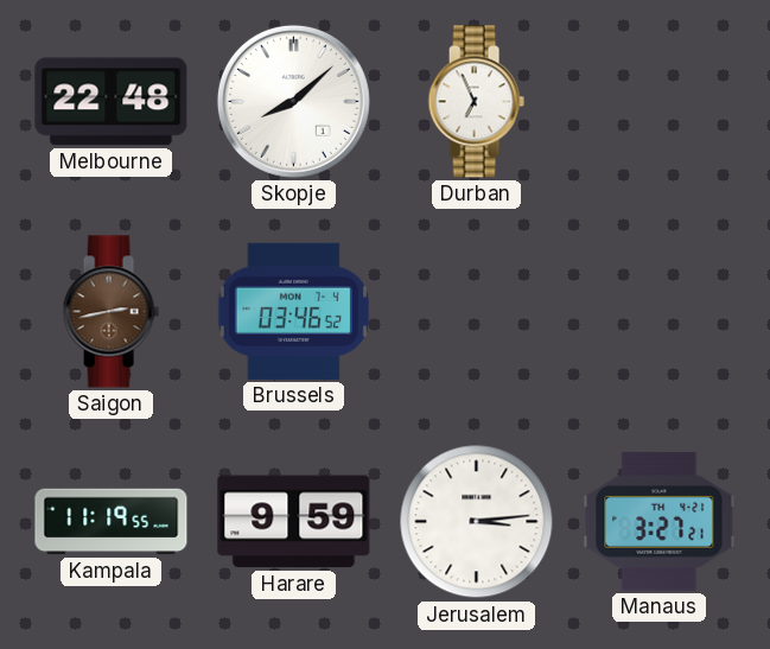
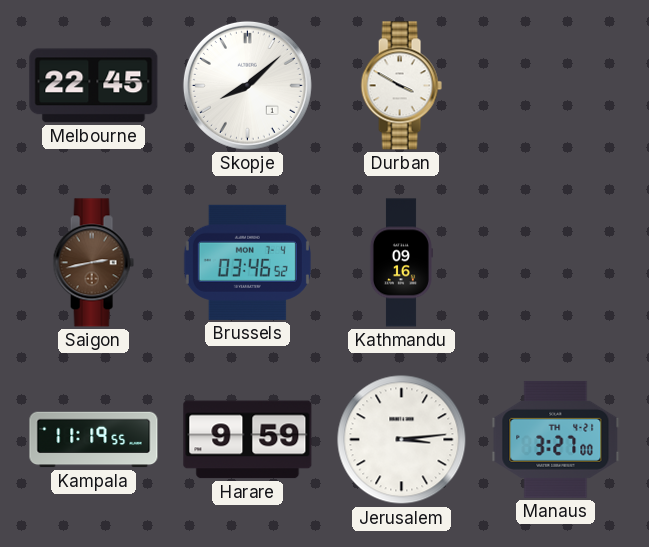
Melbourne: 22:48 -> 22:45
Durban: 6:56 -> 3:50
Kathmandu: none -> 09:16
Manaus: 3:27:21 -> 3:27:00
